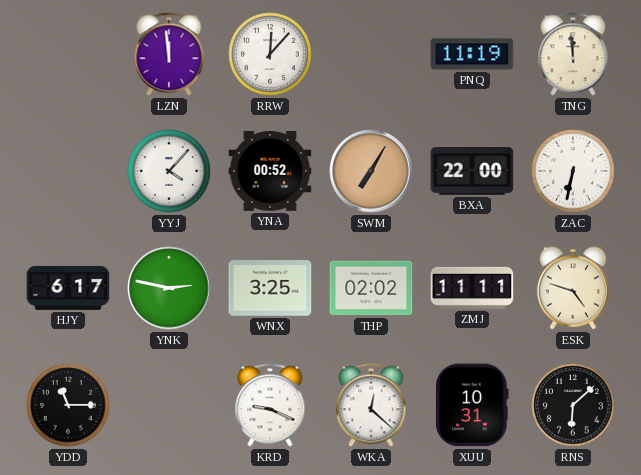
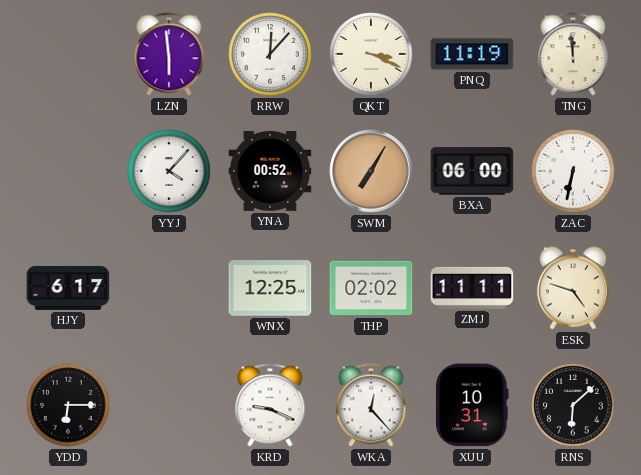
LZN: 11:59 -> 5:59
QKT: none -> 3:19
BXA: 22:00 -> 06:00
YNK: 2:47 -> none
WNX: 3:25 -> 12:25
YDD: 11:15 -> 6:15
WKA: 12:22 -> 12:23
